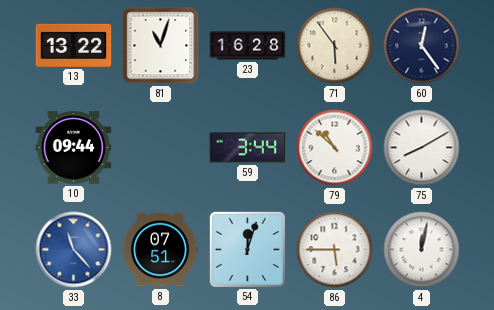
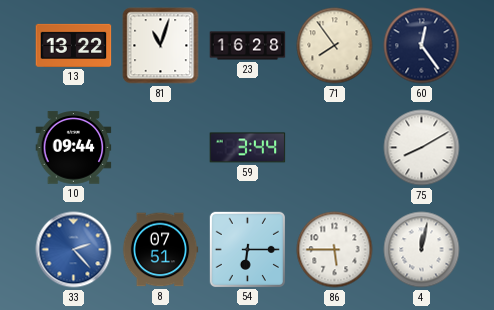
71: 5:54 -> 7:54
79: 10:52 -> none
33: 11:23 -> 2:23
54: 12:03 -> 6:15
